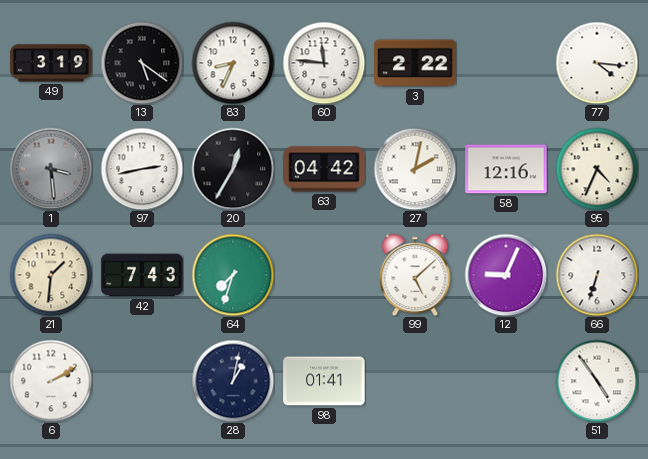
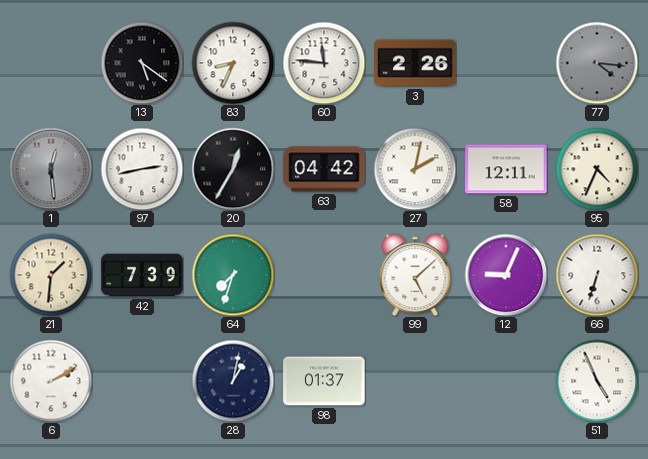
49: 3:19 -> none
3: 2:22 -> 2:26
77 dial: white -> grey
1: 3:29 -> 12:29
58: 12:16 -> 12:11
42: 7:43 -> 7:39
98: 01:41 -> 01:37
51: 4:54 -> 4:56
